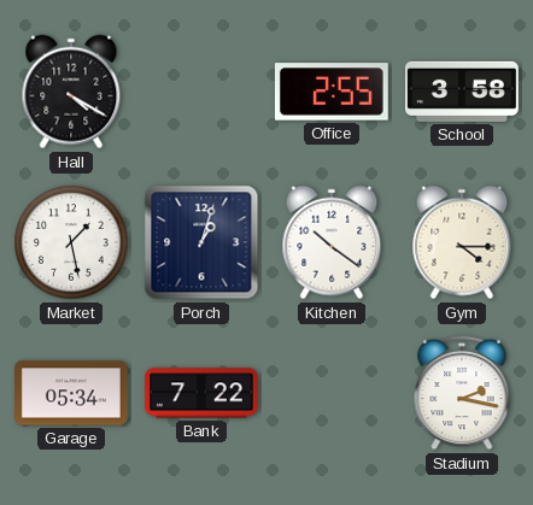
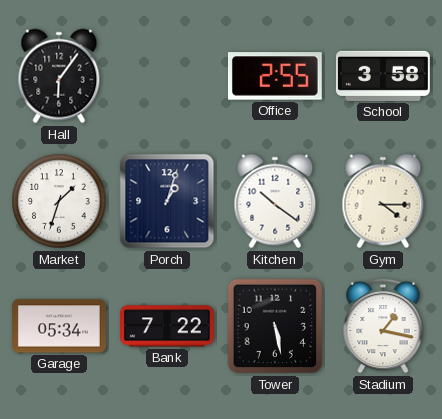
Hall: 4:20 -> 6:06
Market: 1:28 -> 1:33
Tower: none -> 5:28
Stadium: 2:17 -> 1:17
